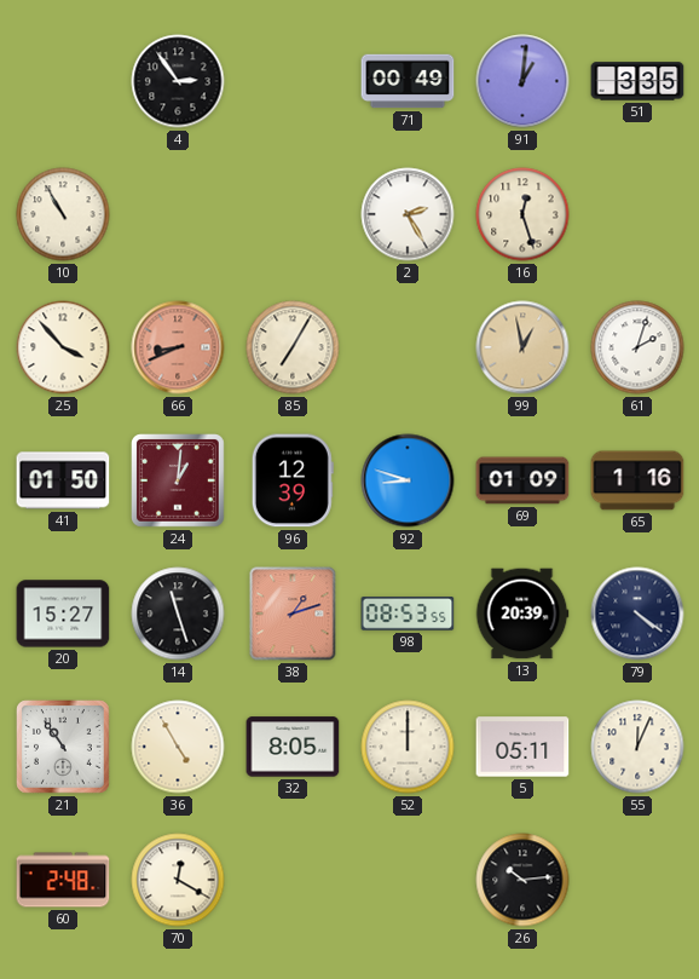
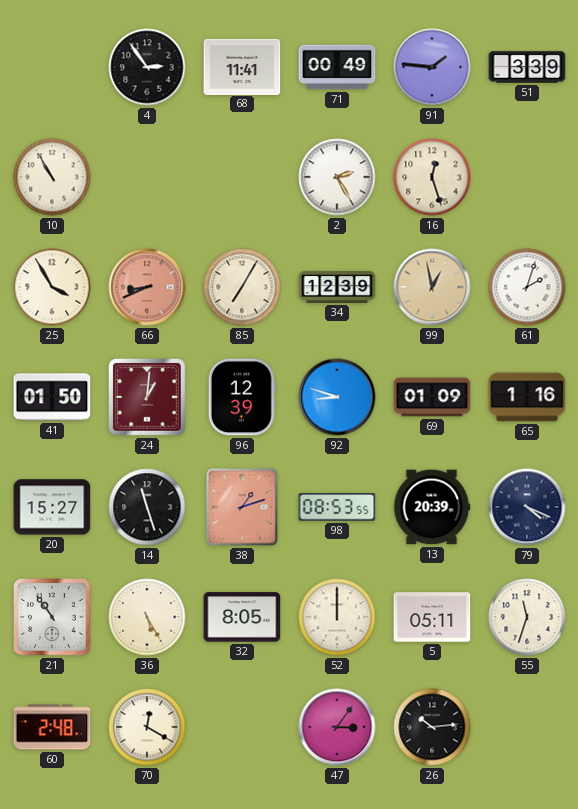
68: none -> 11:41
91: 1:01 -> 1:46
51: 3:35 -> 3:39
25: 3:53 -> 3:55
34: none -> 12:39
79: 4:21 -> 4:19
36: 4:55 -> 5:25
55: 12:04 -> 11:33
47: none -> 3:06
